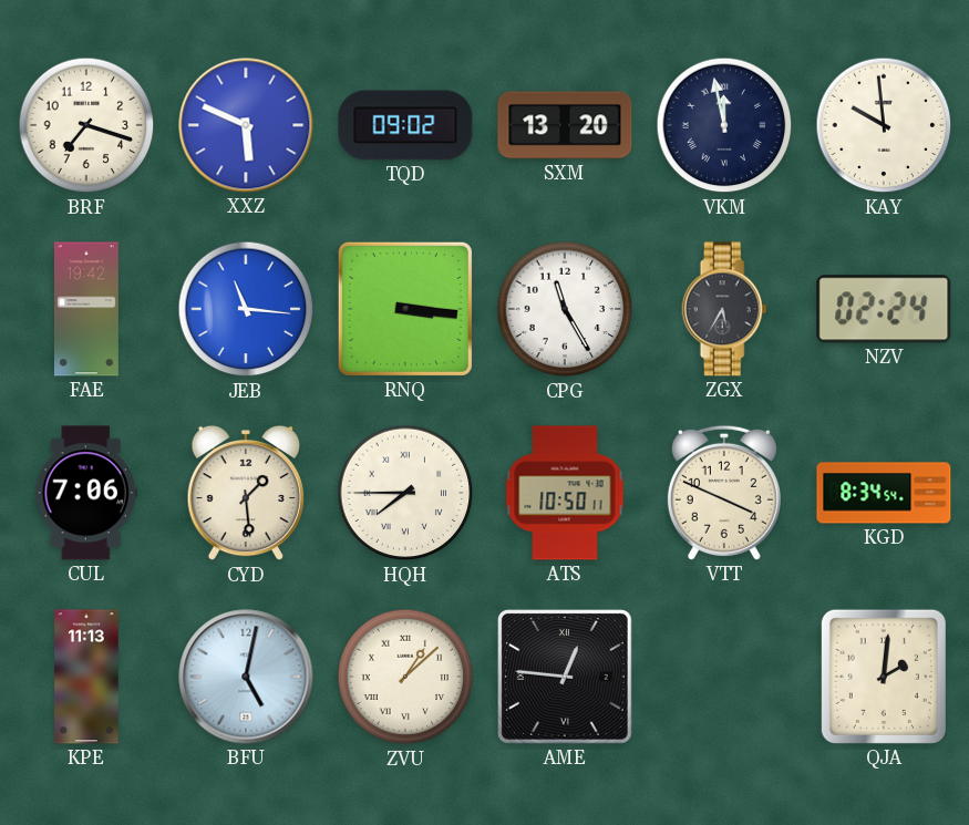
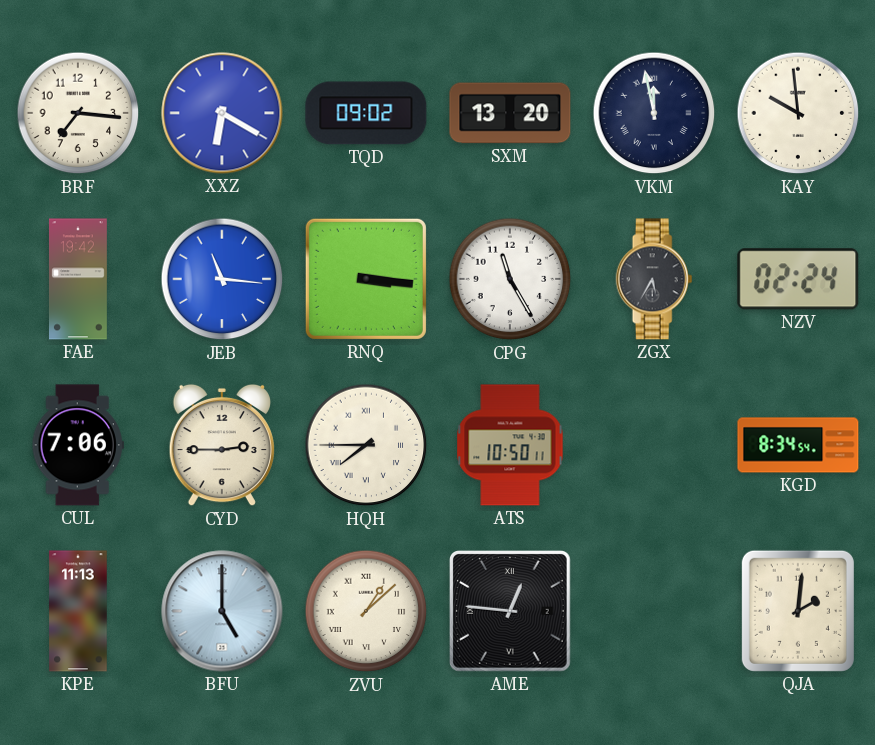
BRF: 7:18 -> 7:16
XXZ: 5:49 -> 6:20
CYD: 1:29 -> 2:45
VTT: 3:49 -> none
BFU: 5:02 -> 5:00
